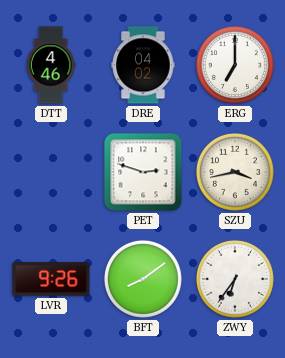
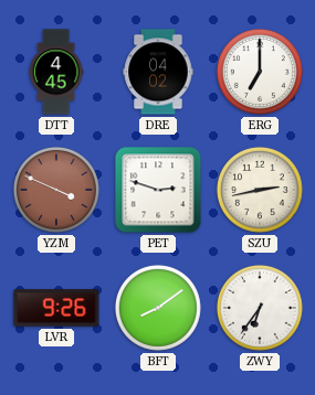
DTT: 4:46 -> 4:45
YZM: none -> 3:49
SZU: 3:43 -> 2:43
